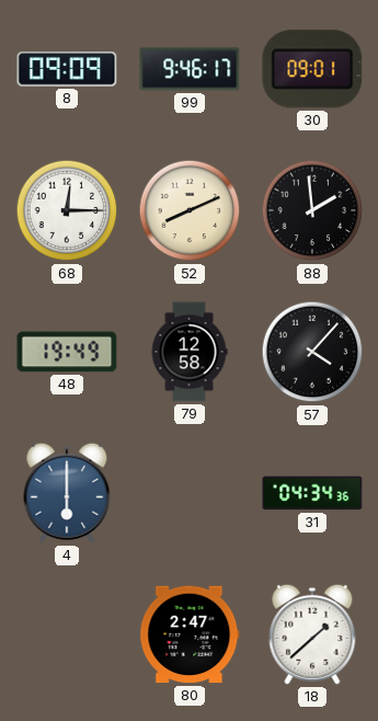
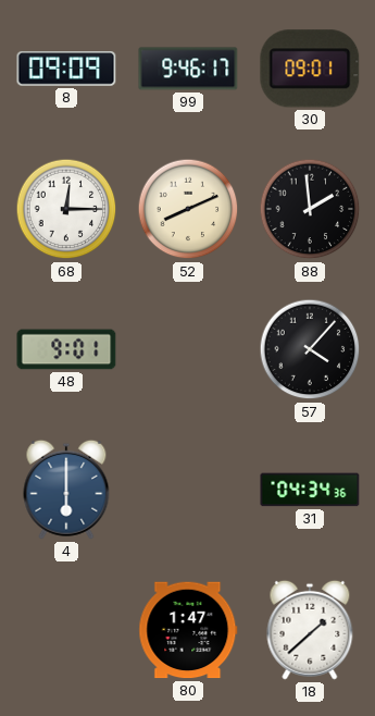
48: 19:49 -> 9:01
79: 12:58 -> none
80: 2:47 -> 1:47
